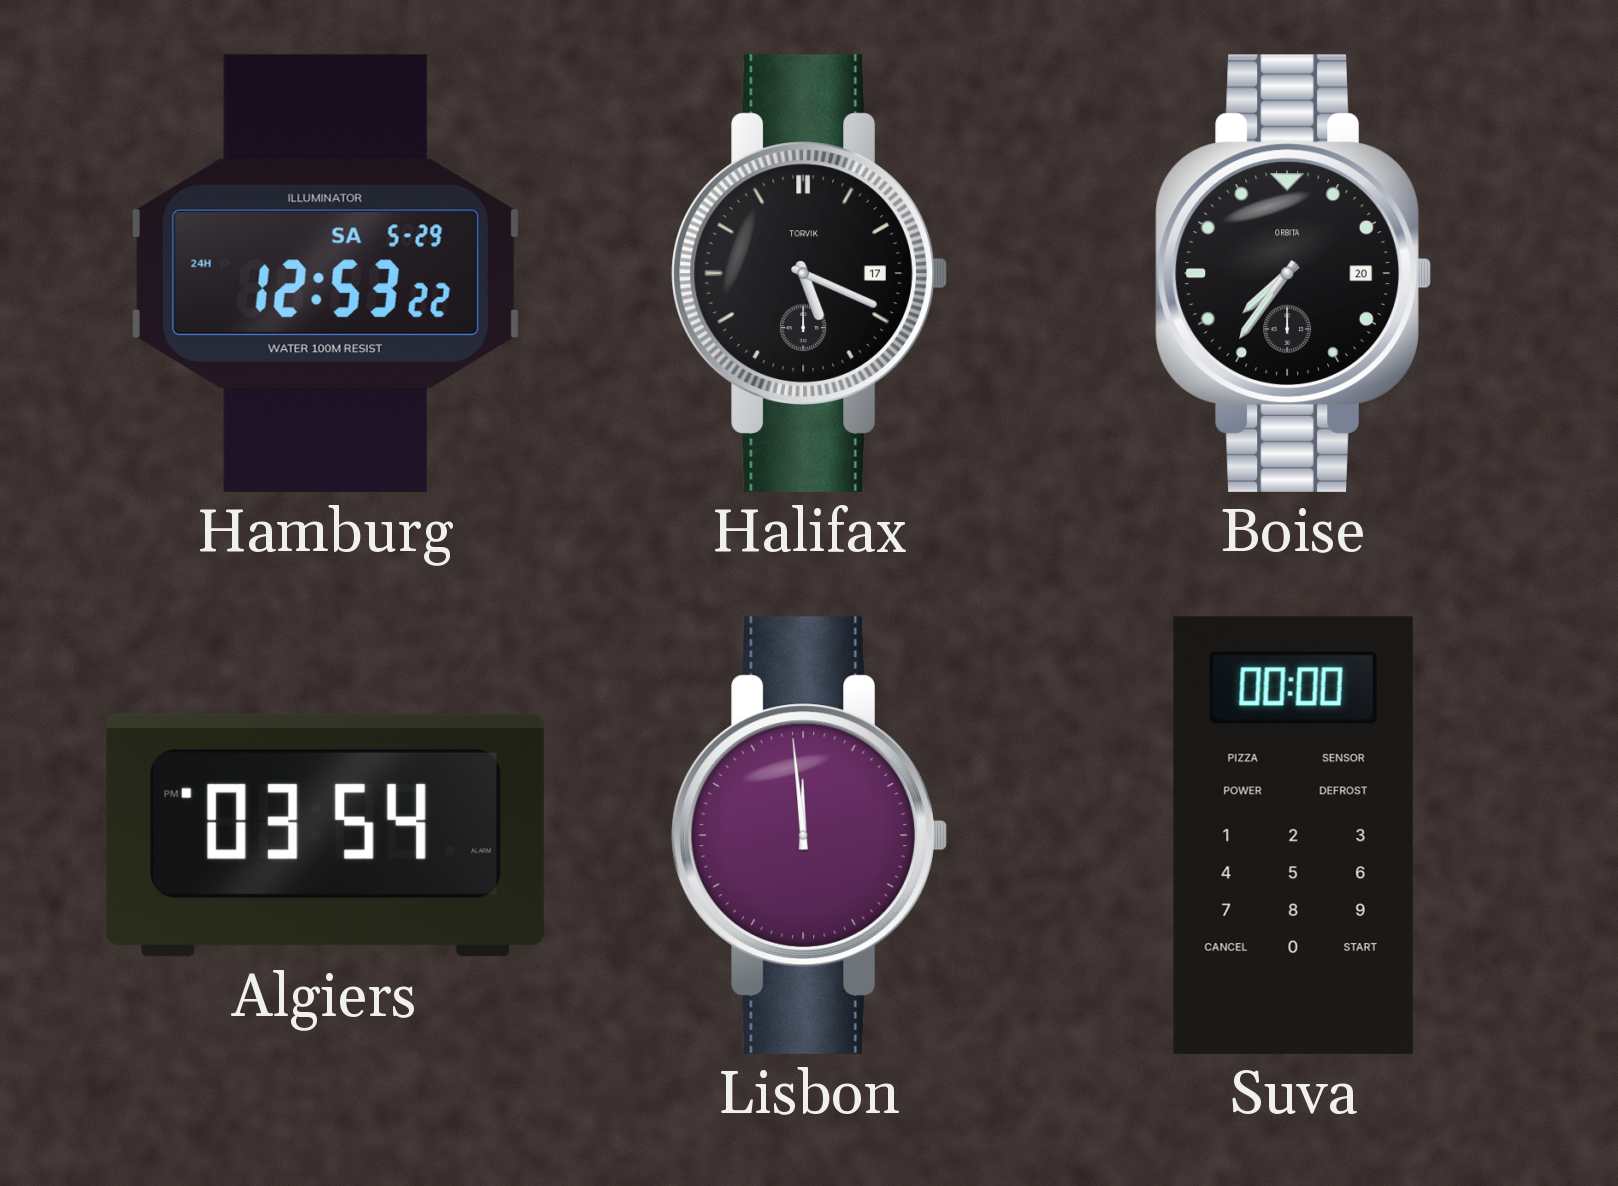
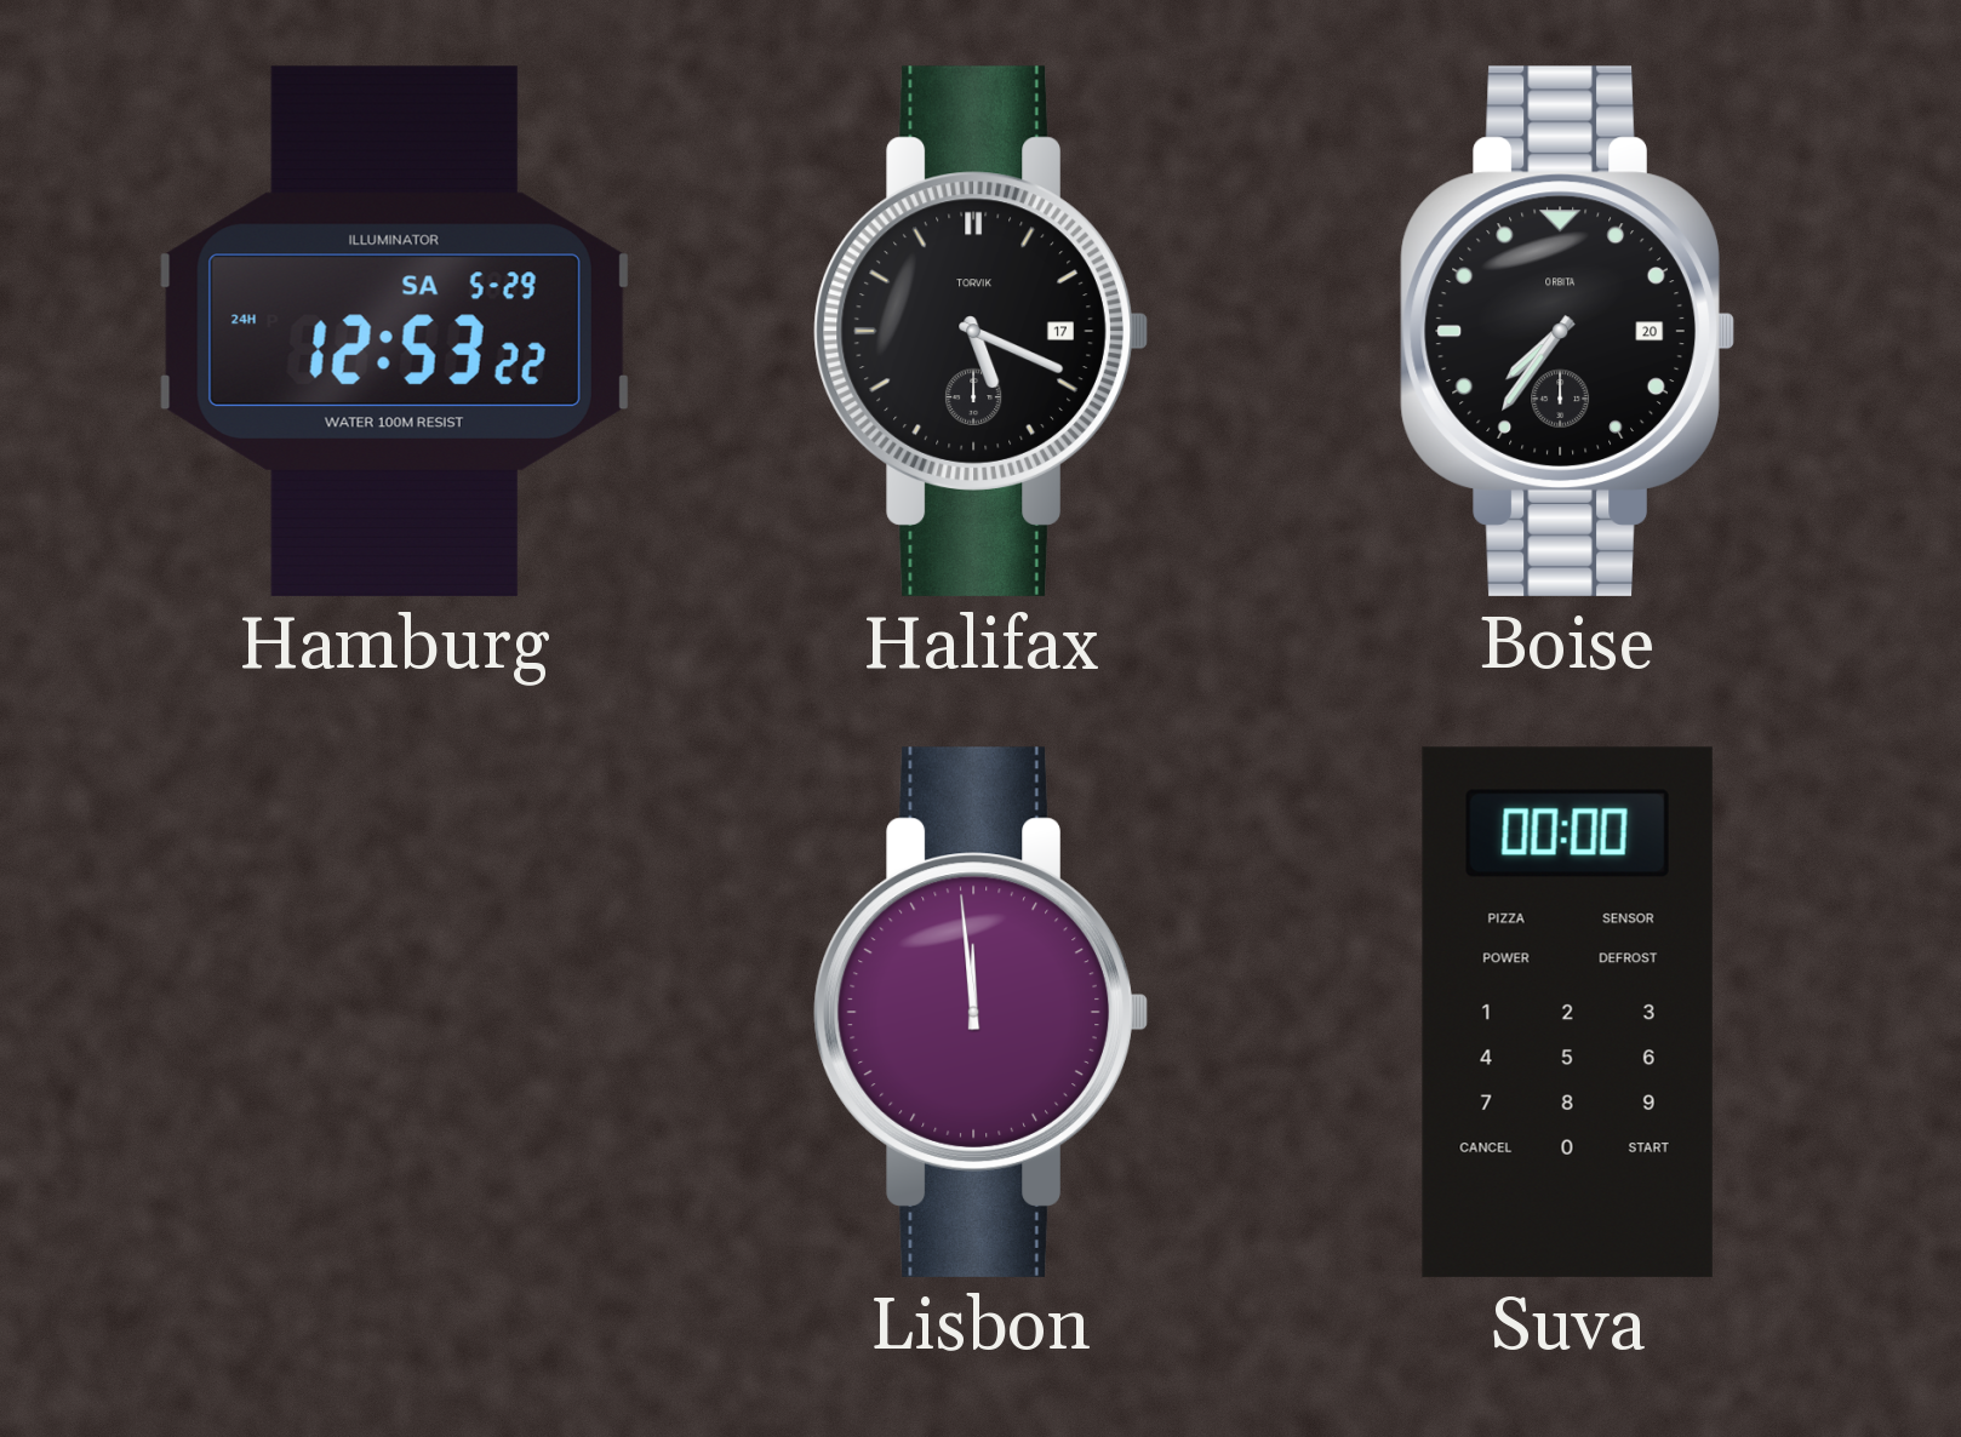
Algiers: 03:54 -> none
